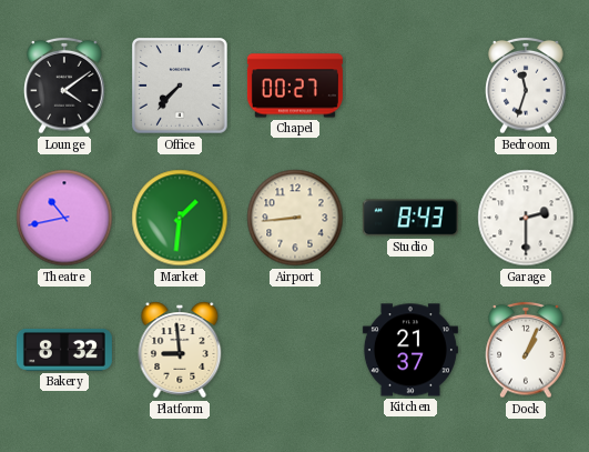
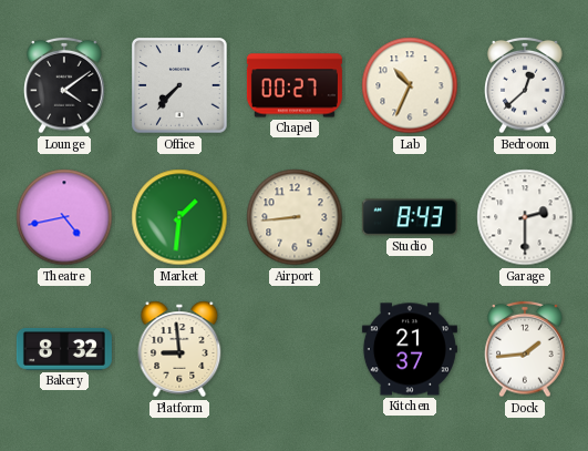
Lab: none -> 10:34
Bedroom: 11:33 -> 12:38
Theatre: 10:43 -> 4:43
Dock: 1:04 -> 1:44
